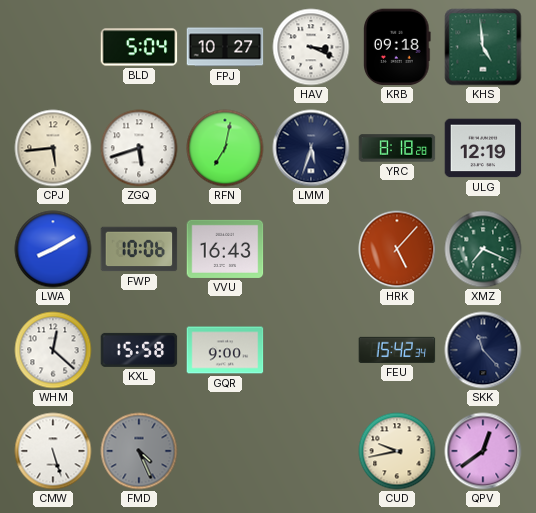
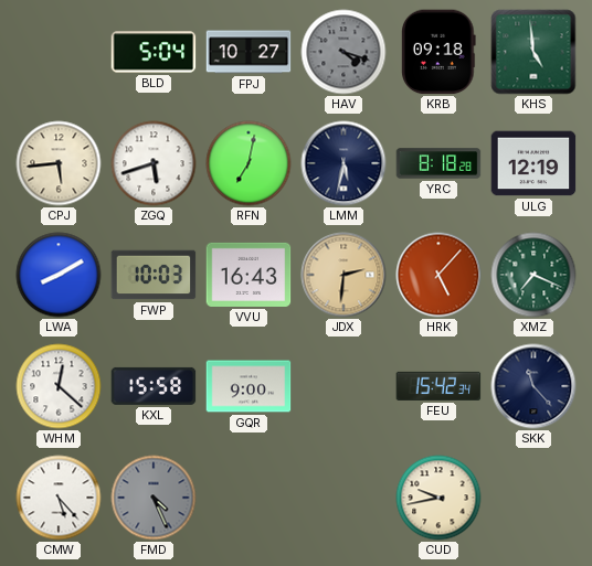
HAV: 3:19 -> 4:18
HAV dial: white -> grey
LMM: 5:33 -> 5:32
FWP: 10:06 -> 10:03
JDX: none -> 2:31
CMW: 5:27 -> 5:23
QPV: 12:39 -> none
